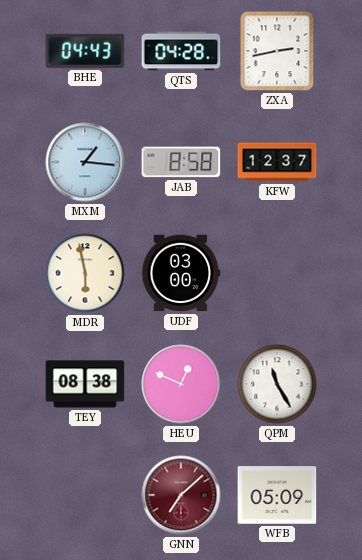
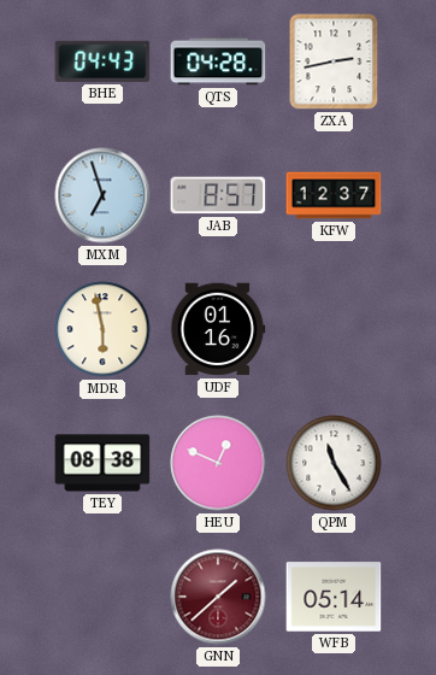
MXM: 1:16 -> 6:57
JAB: 8:58 -> 8:57
UDF: 03:00 -> 01:16
GNN: 7:08 -> 1:38
WFB: 05:09 -> 05:14
